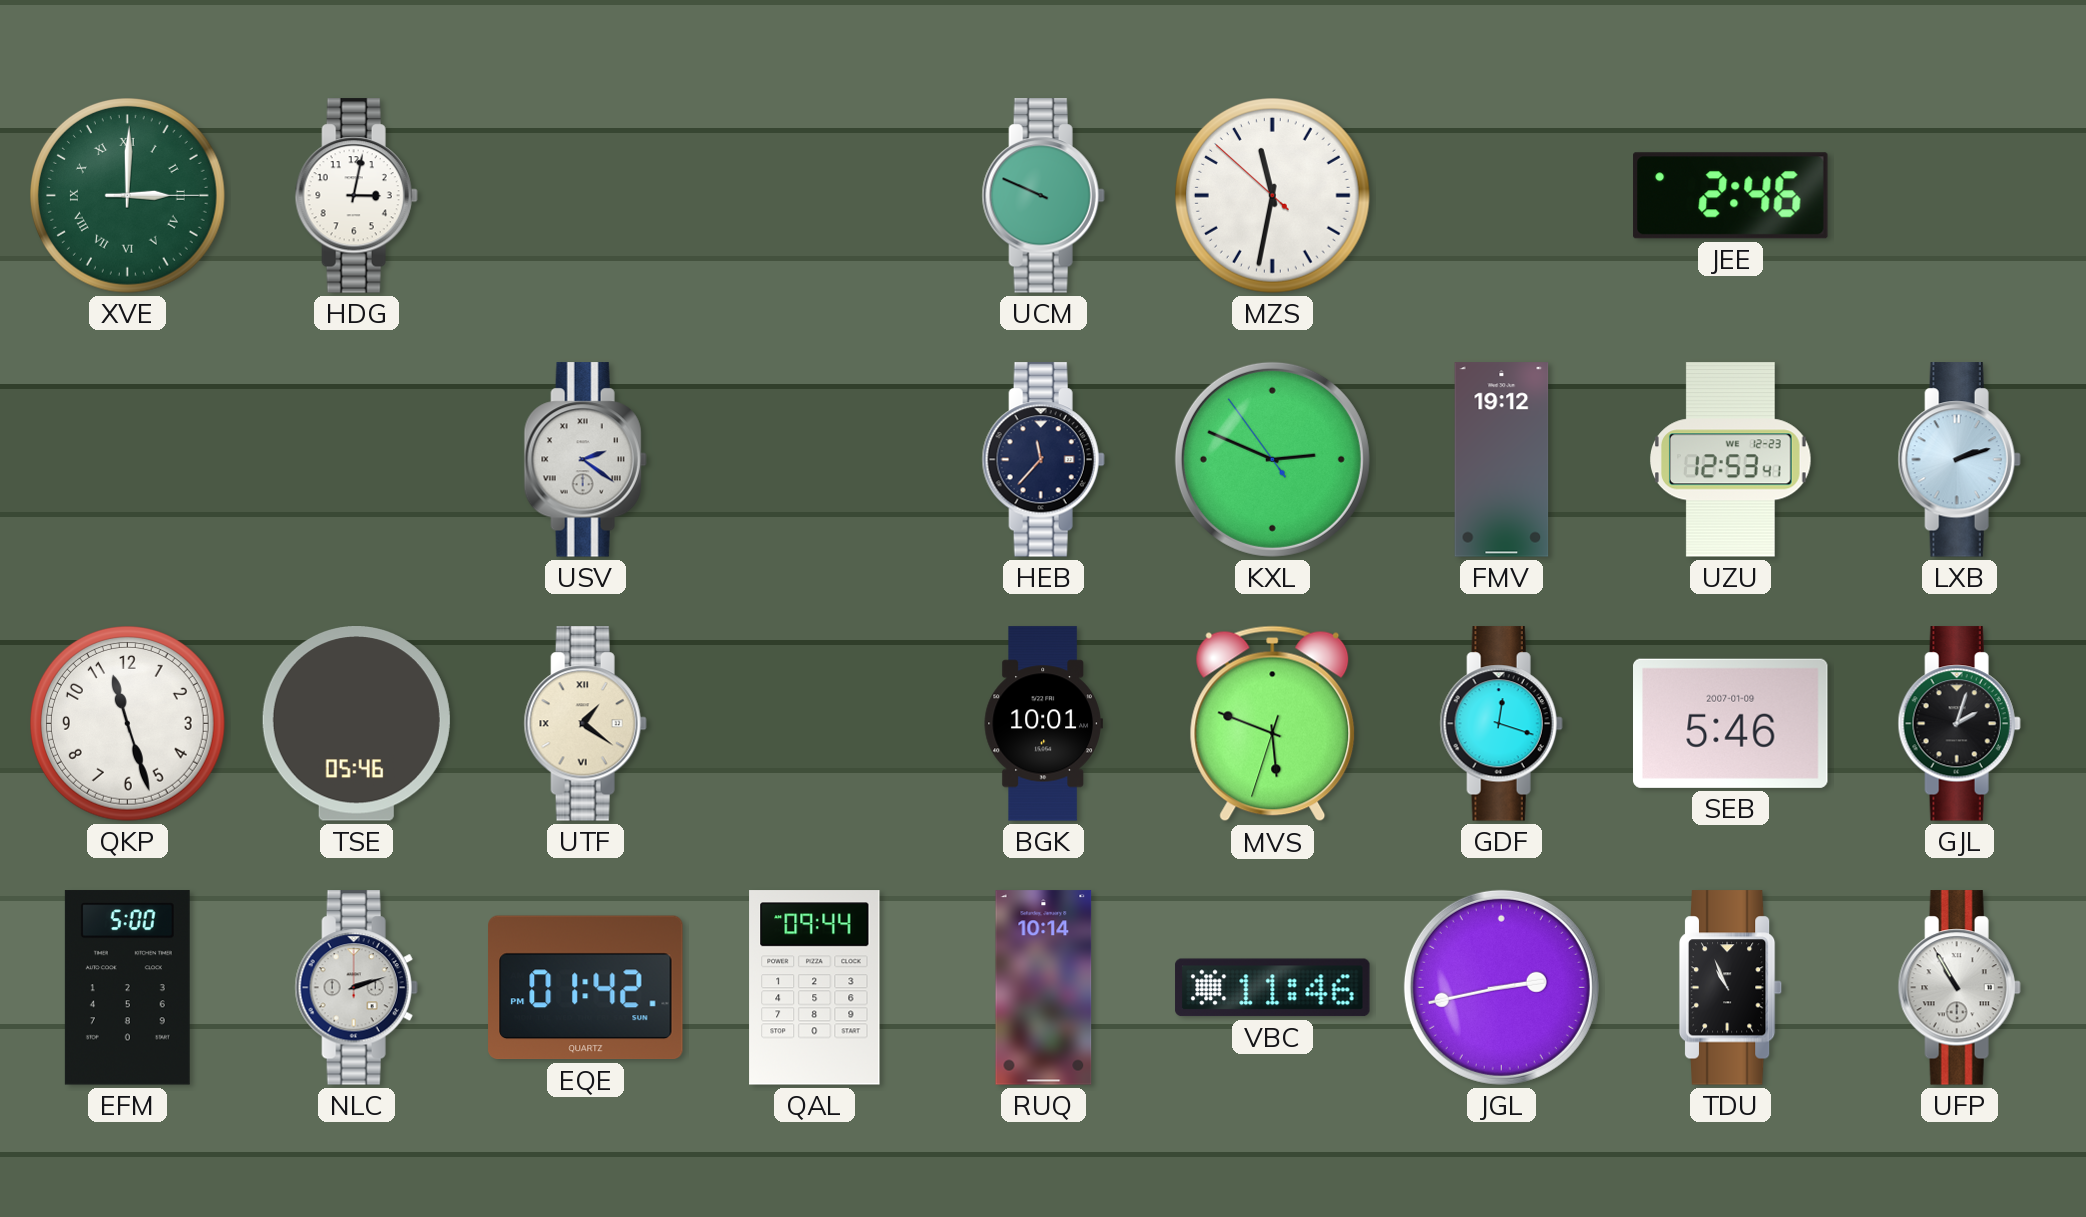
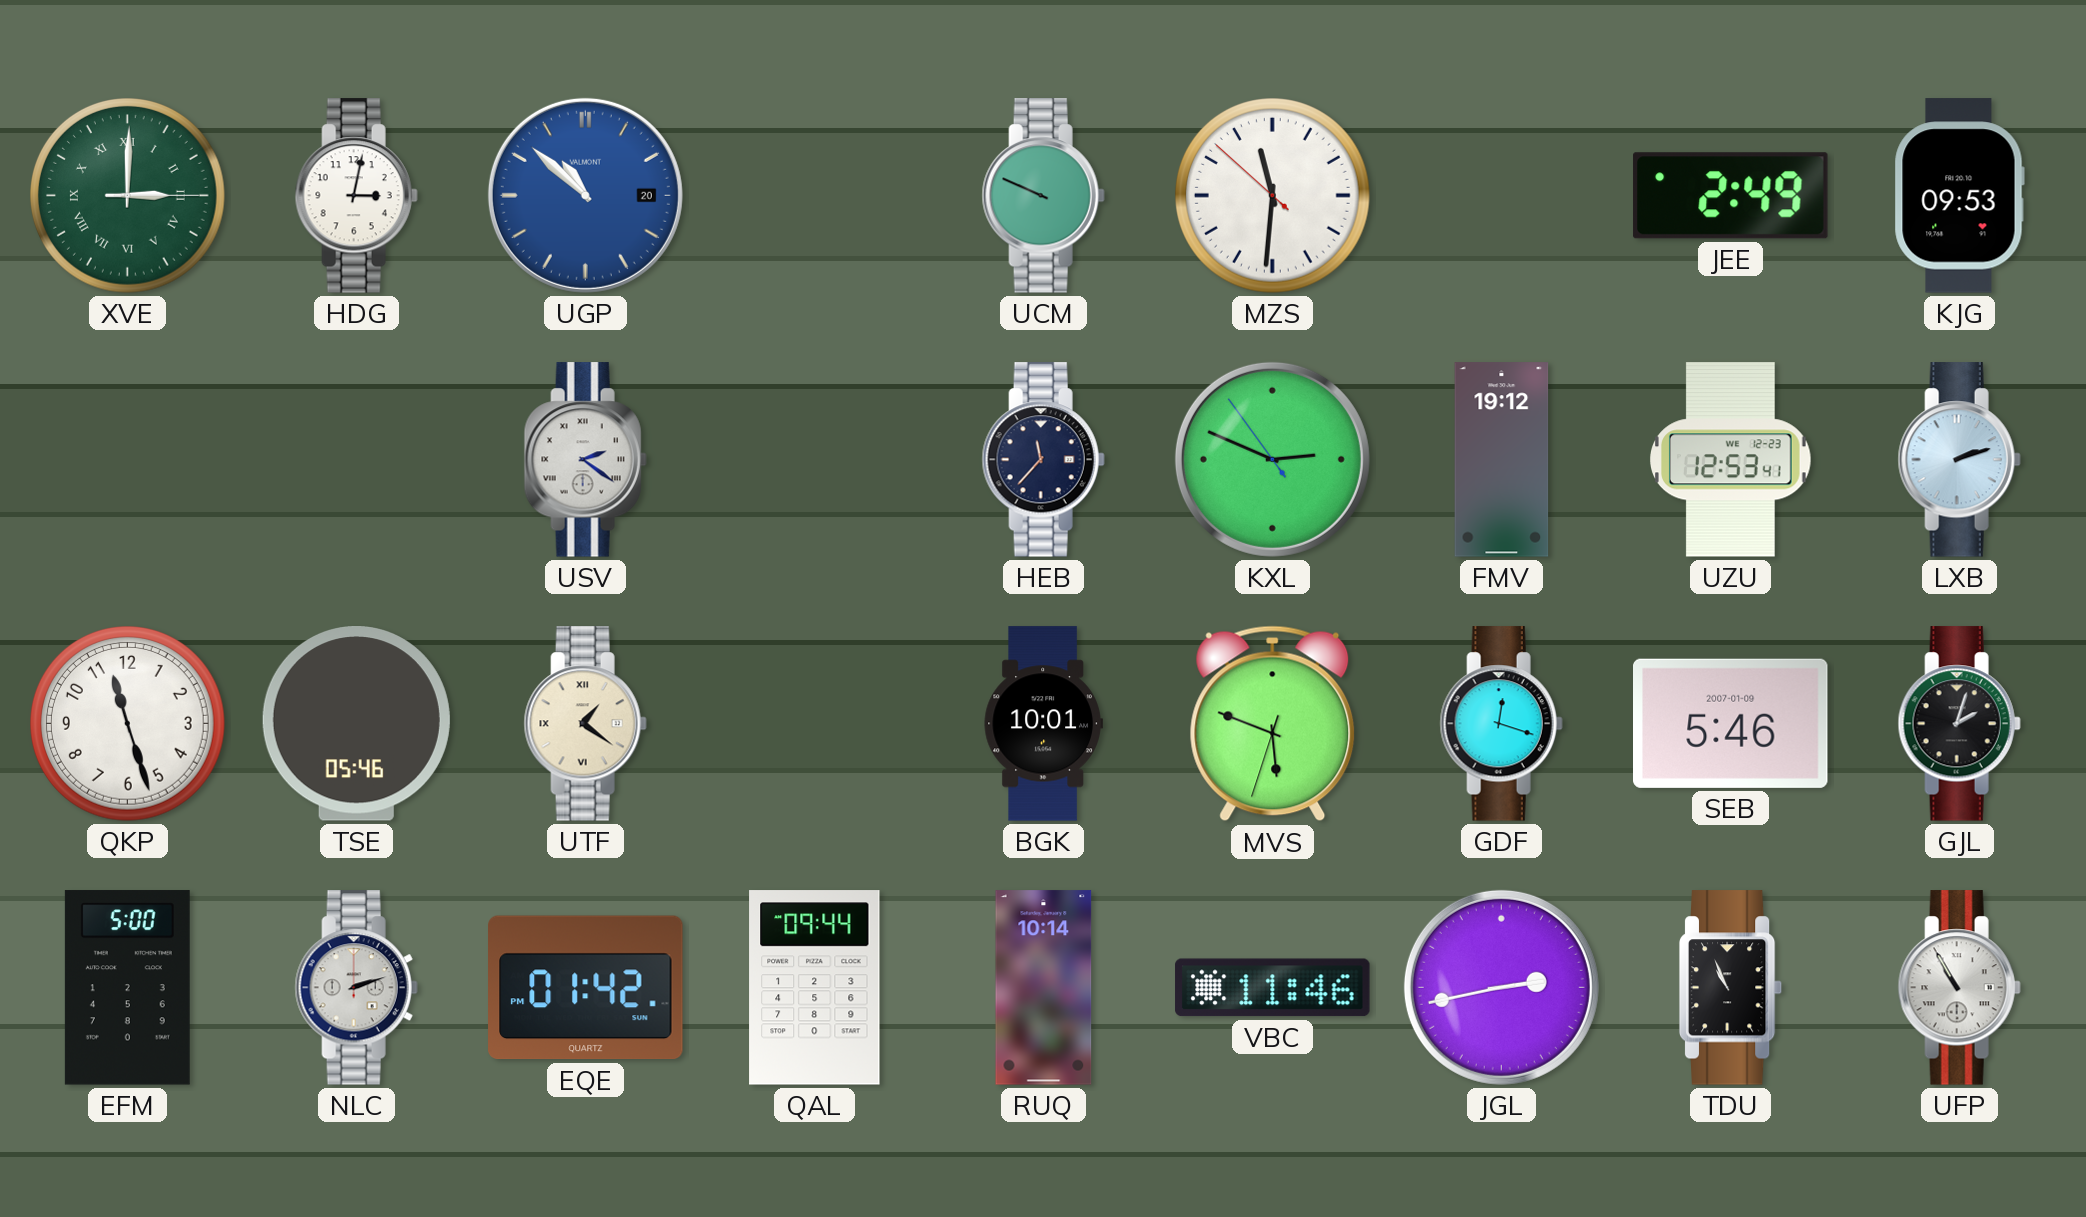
UGP: none -> 10:52
MZS: 11:31 -> 11:30
JEE: 2:46 -> 2:49
KJG: none -> 09:53
